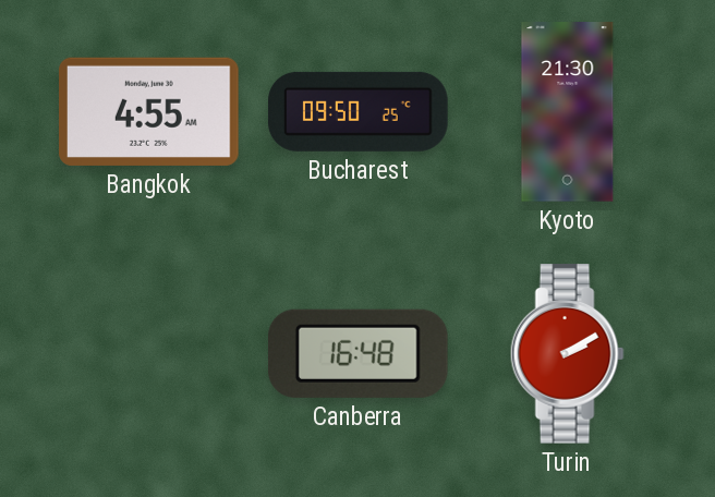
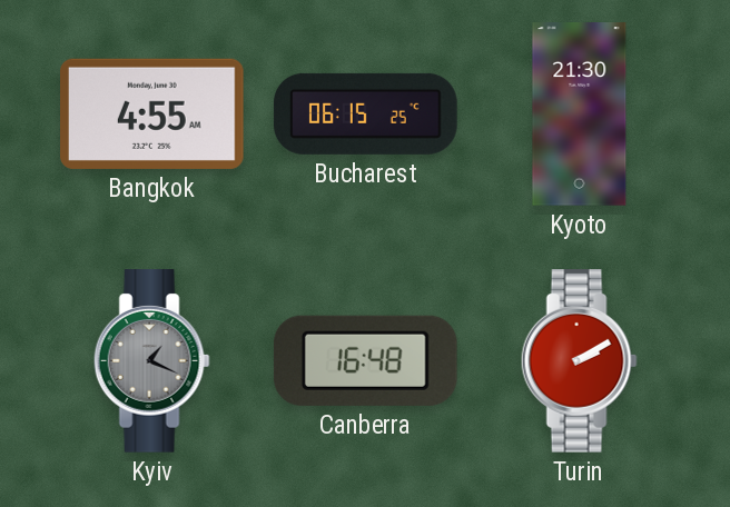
Bucharest: 09:50 -> 06:15
Kyiv: none -> 1:19
